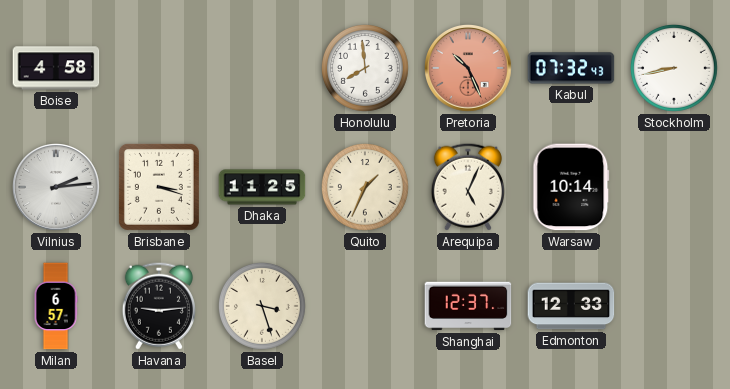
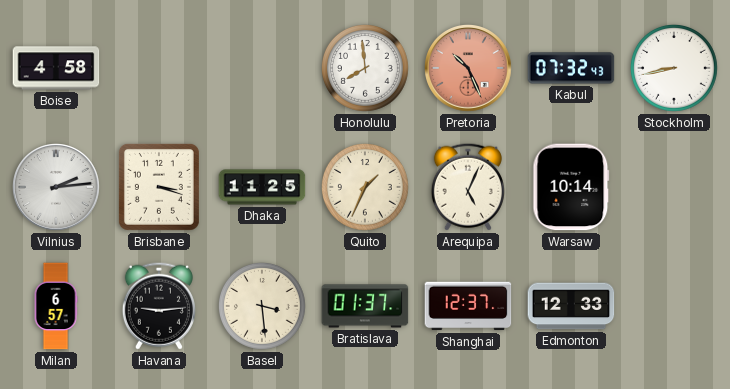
Basel: 3:27 -> 3:29
Bratislava: none -> 01:37
